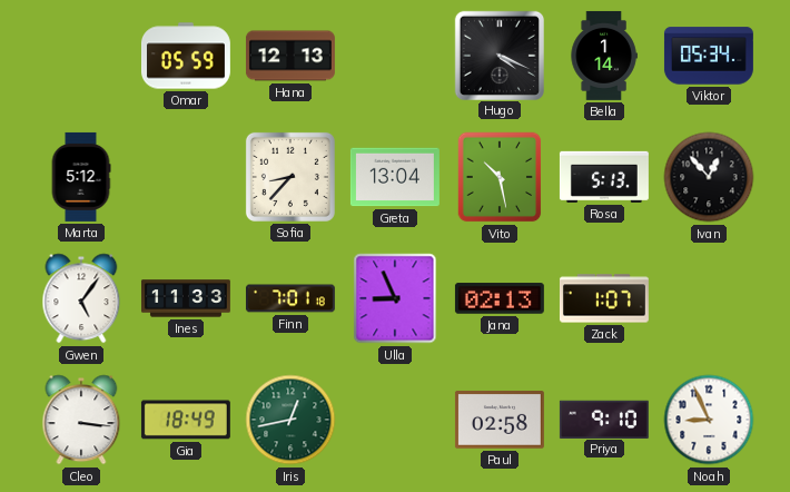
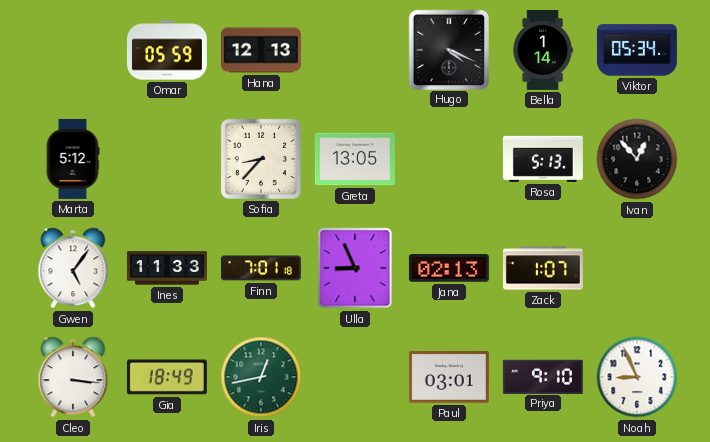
Greta: 13:04 -> 13:05
Vito: 10:28 -> none
Paul: 02:58 -> 03:01
